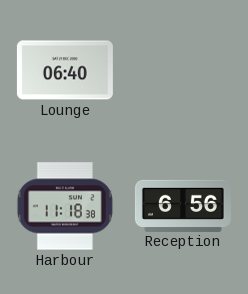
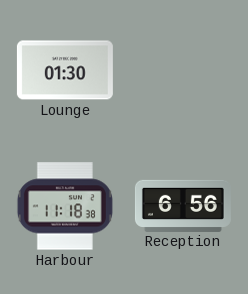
Lounge: 06:40 -> 01:30
